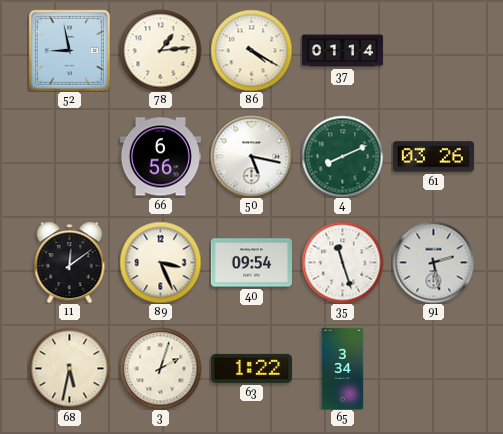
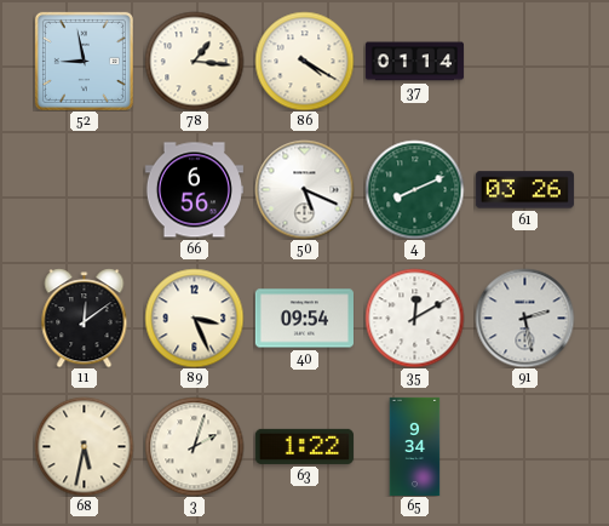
78: 1:14 -> 1:16
50: 5:17 -> 5:19
35: 11:27 -> 12:10
65: 3:34 -> 9:34
